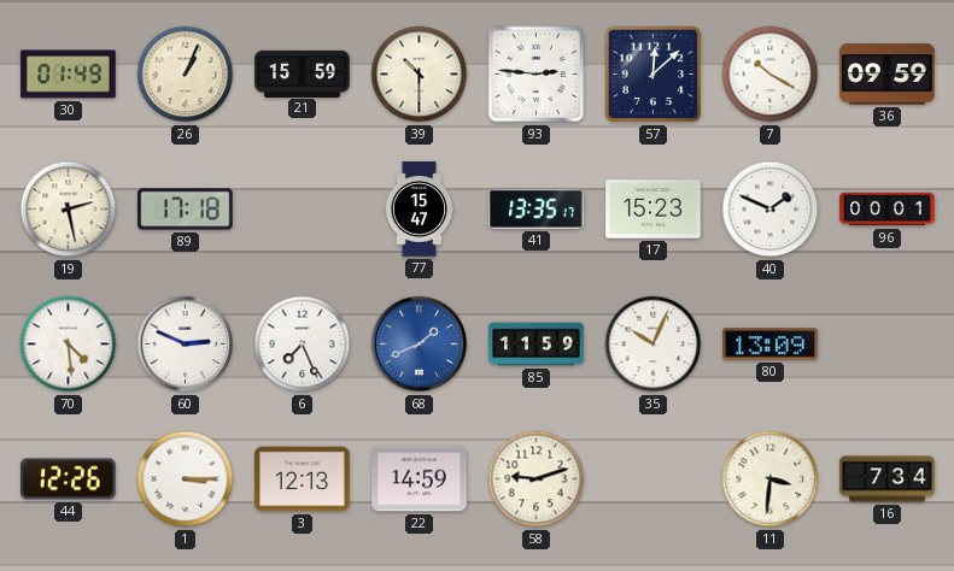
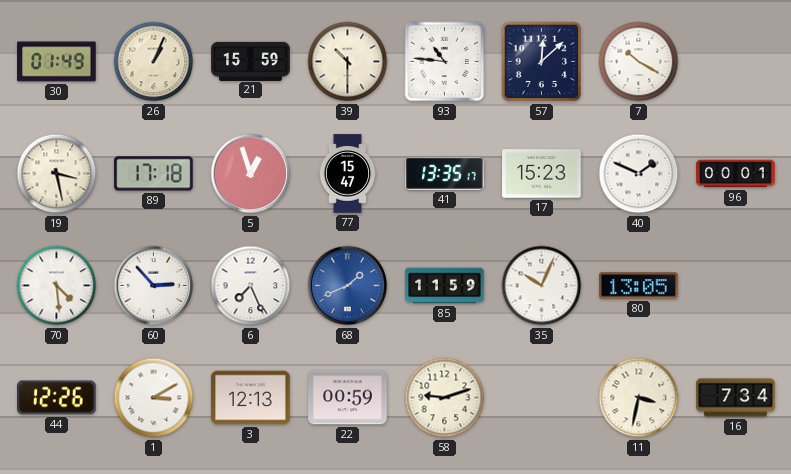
93: 2:46 -> 10:46
36: 09:59 -> none
19: 2:28 -> 3:28
5: none -> 12:57
60: 2:49 -> 2:53
80: 13:09 -> 13:05
1: 3:15 -> 3:10
22: 14:59 -> 00:59
11: 3:31 -> 3:32
